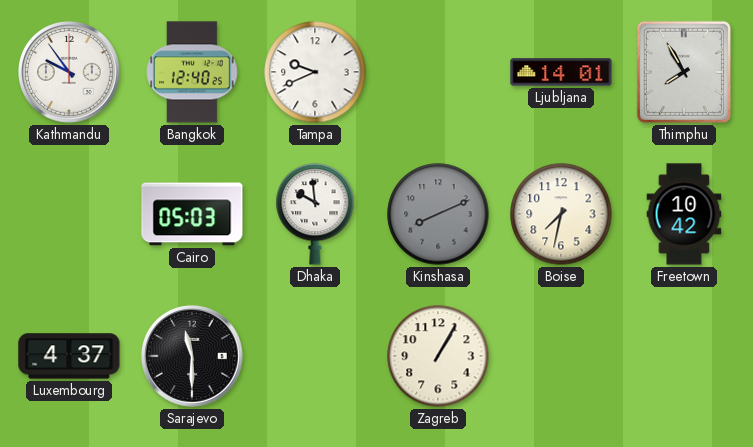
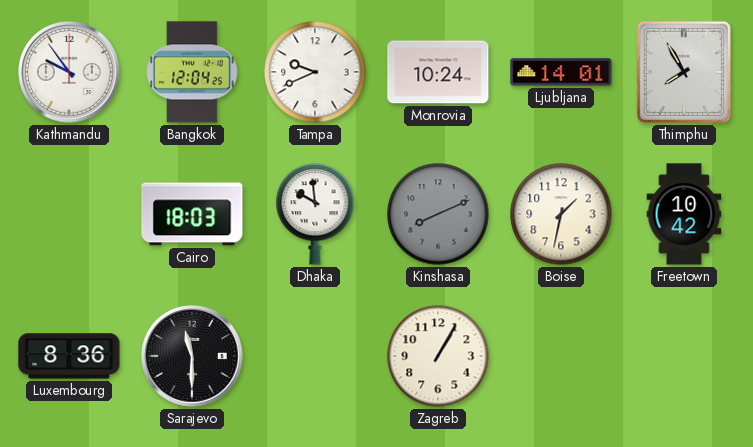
Bangkok: 12:40 -> 12:04
Monrovia: none -> 10:24
Cairo: 05:03 -> 18:03
Boise: 7:32 -> 1:32
Luxembourg: 4:37 -> 8:36
